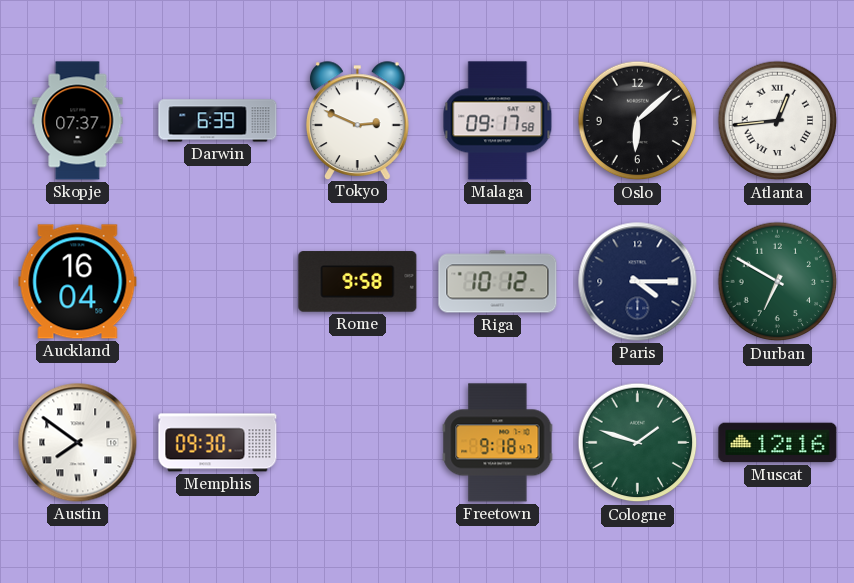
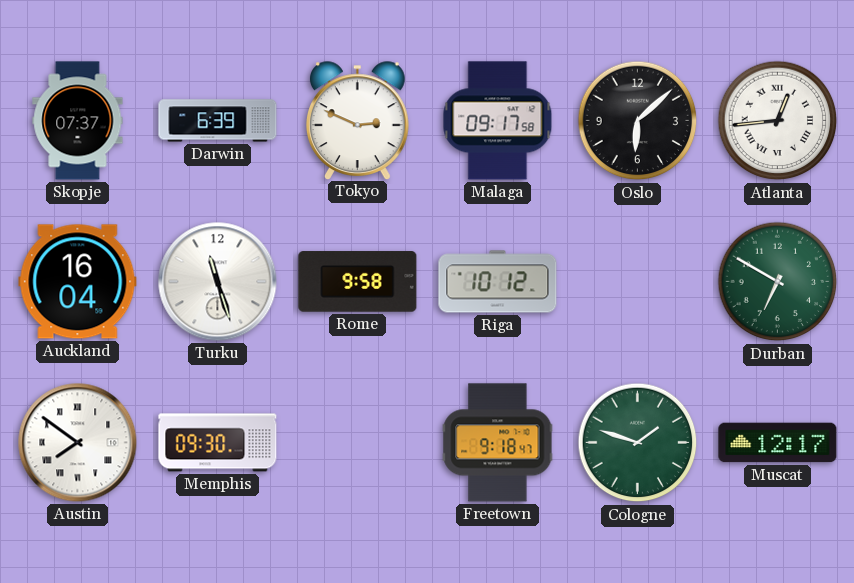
Turku: none -> 11:27
Paris: 4:15 -> none
Muscat: 12:16 -> 12:17
